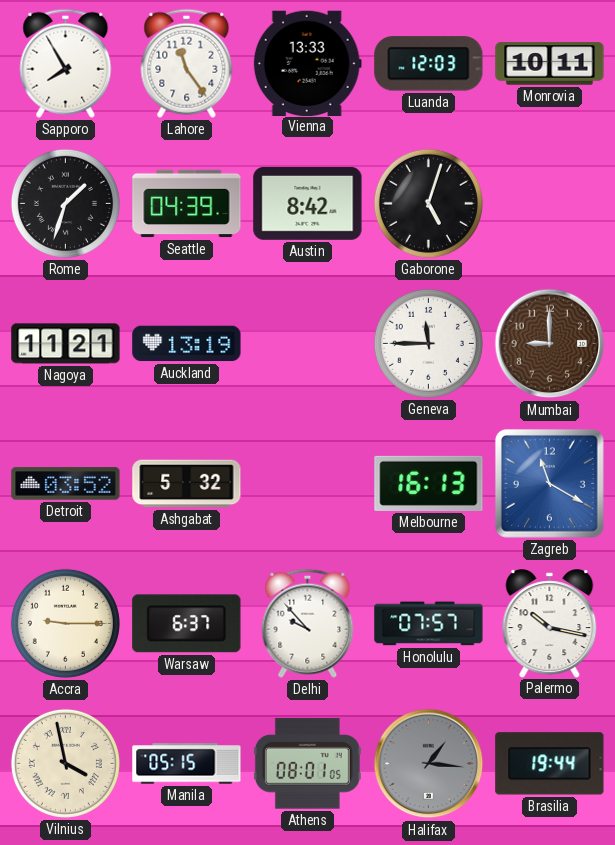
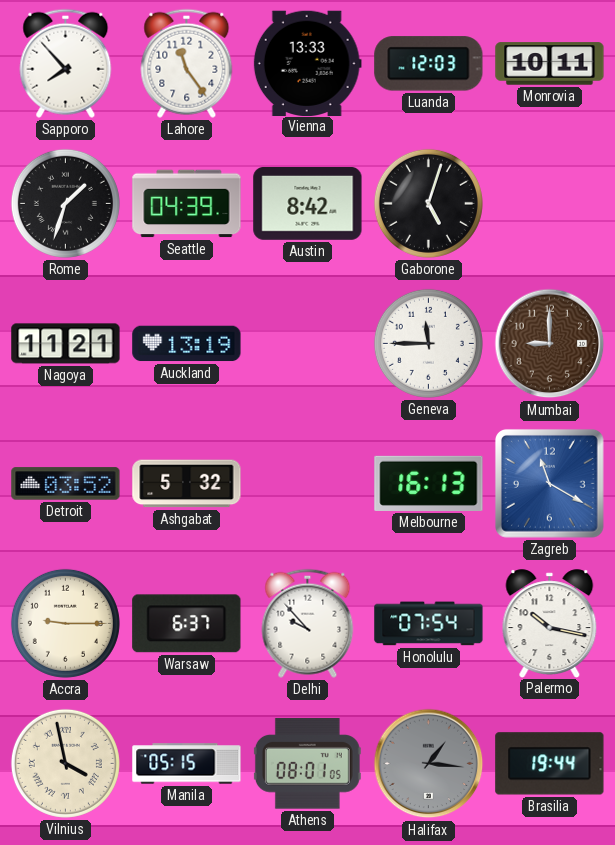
Sapporo: 7:55 -> 7:53
Honolulu: 07:57 -> 07:54
